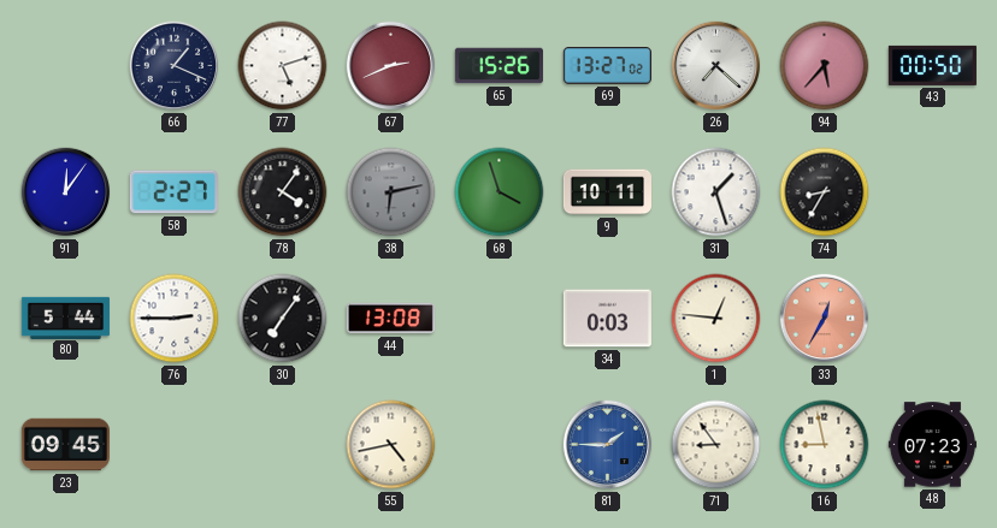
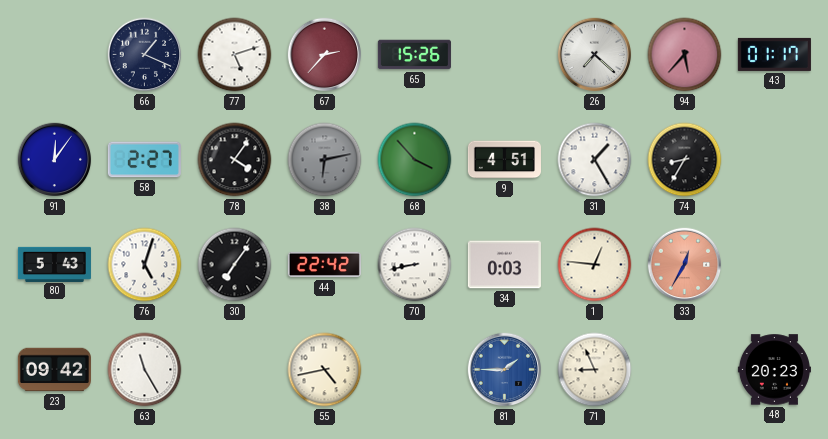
67: 2:41 -> 2:37
69: 13:27 -> none
43: 00:50 -> 01:17
68: 3:57 -> 3:53
9: 10:11 -> 4:51
31: 1:27 -> 1:25
80: 5:44 -> 5:43
76: 2:45 -> 5:03
44: 13:08 -> 22:42
70: none -> 8:43
23: 09:45 -> 09:42
63: none -> 11:25
71: 8:54 -> 8:56
16: 8:58 -> none
48: 07:23 -> 20:23
